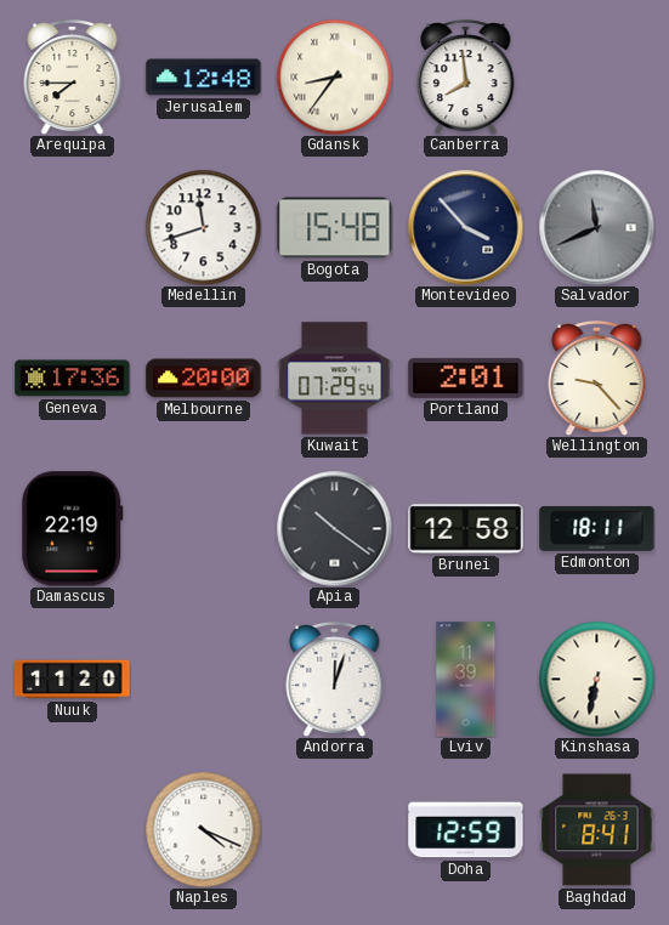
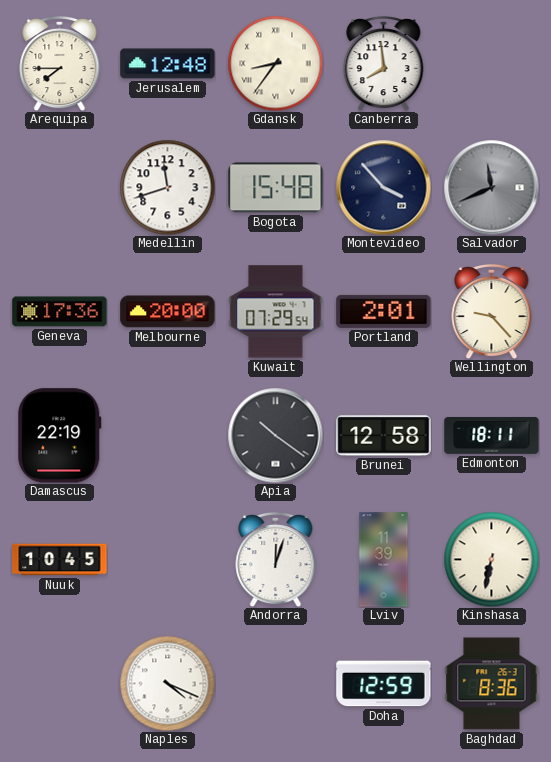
Nuuk: 11:20 -> 10:45
Baghdad: 8:41 -> 8:36
